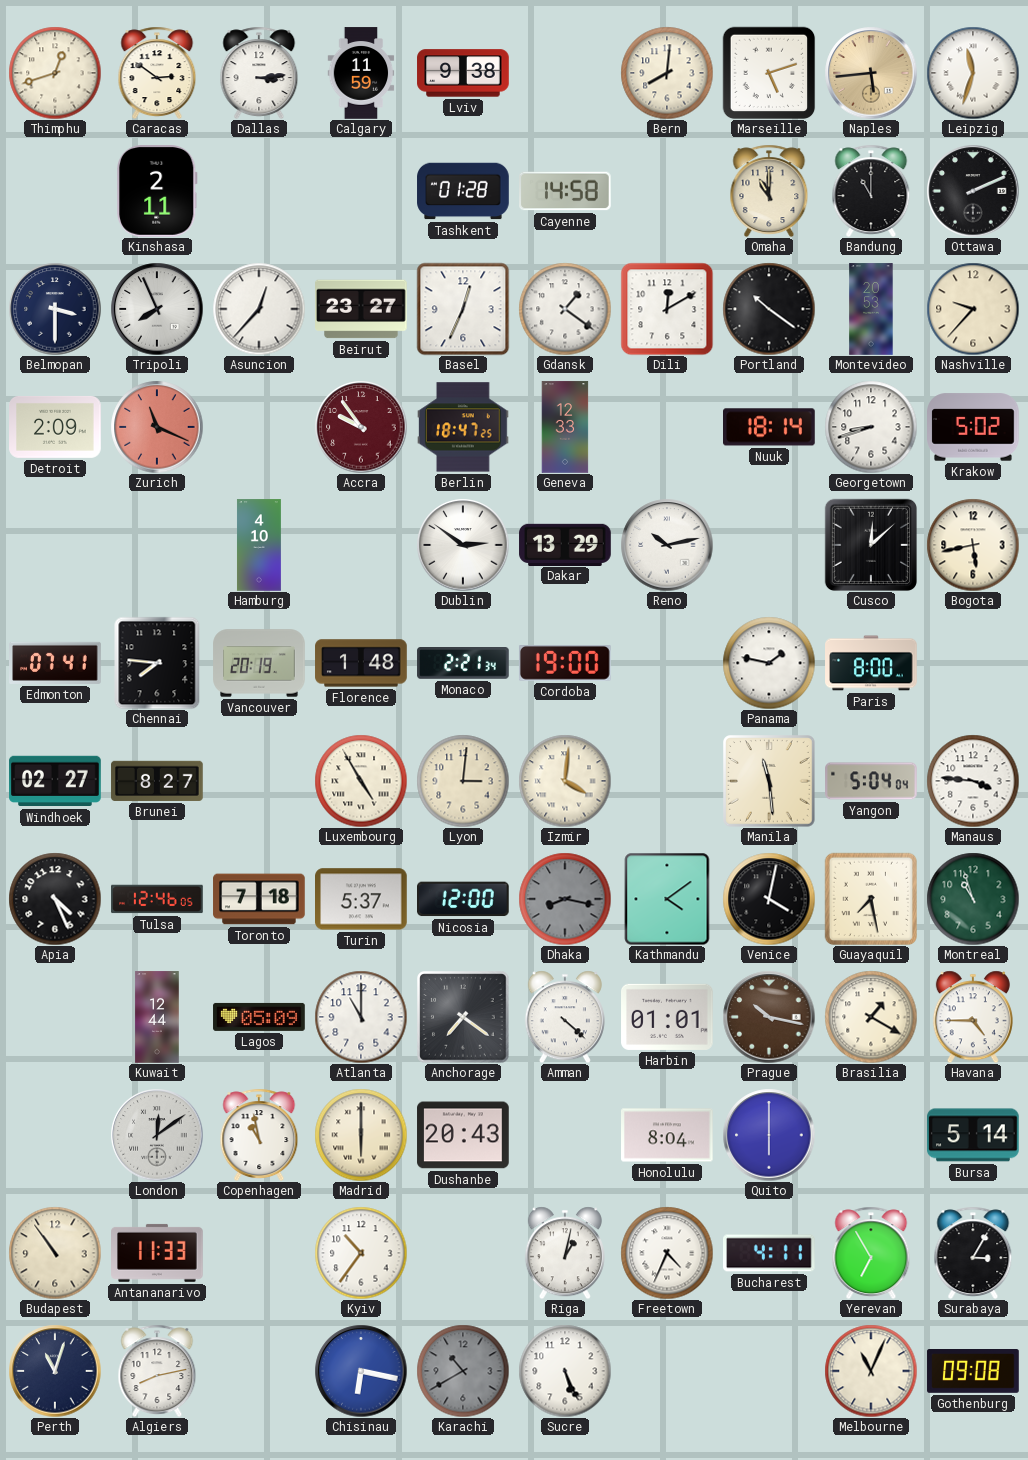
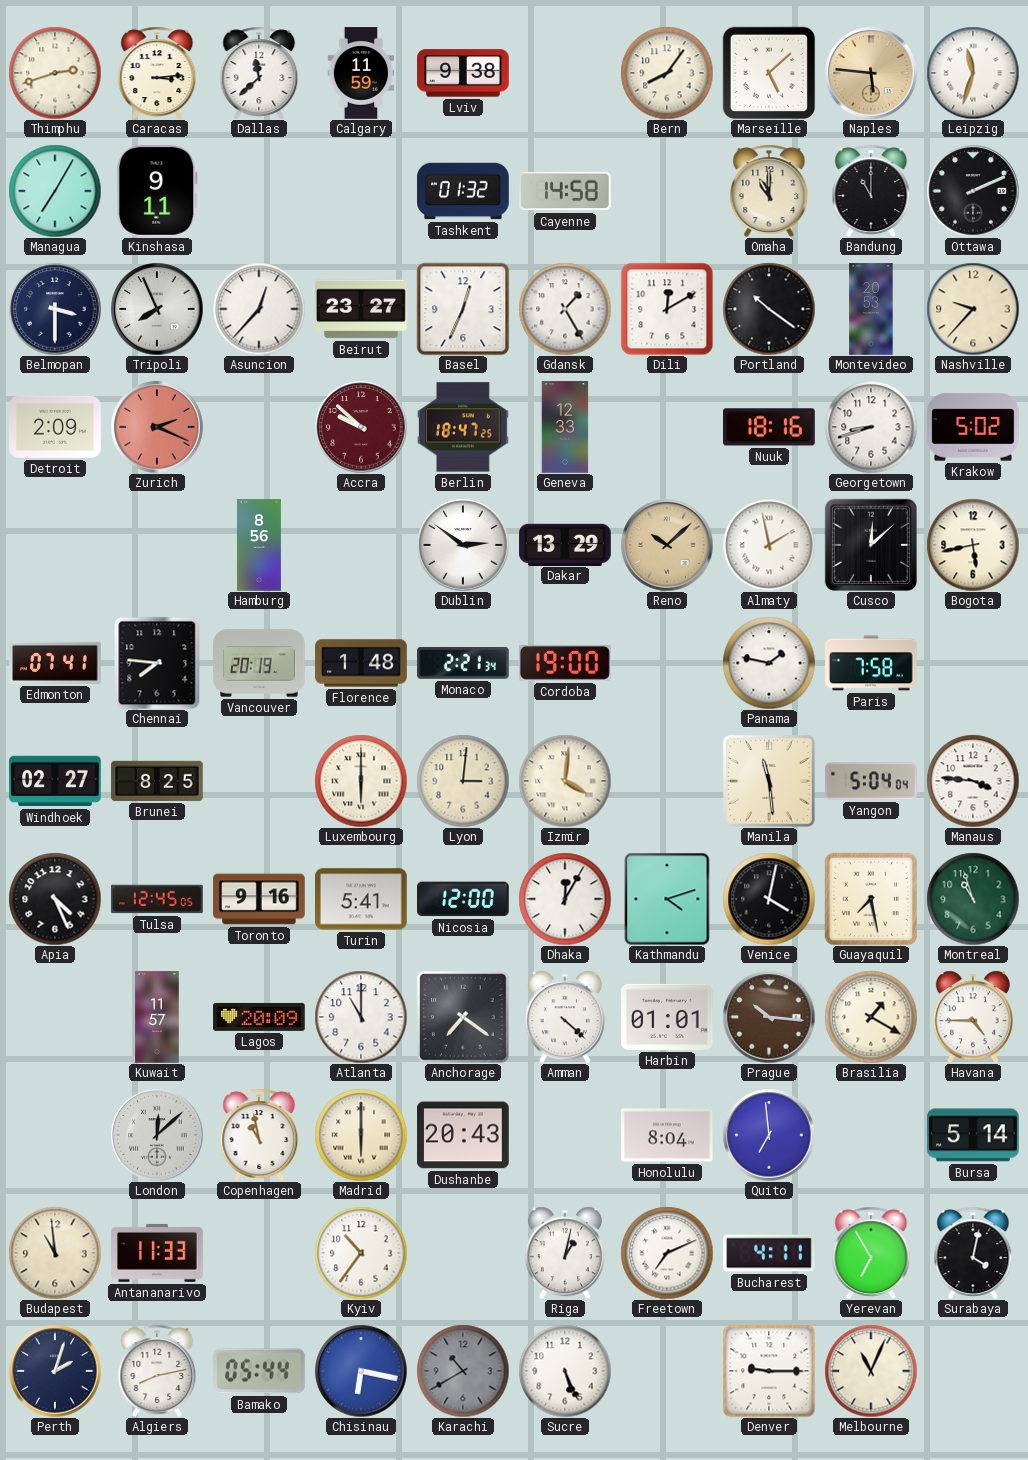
Thimphu: 12:42 -> 2:42
Caracas: 2:51 -> 3:14
Dallas: 3:14 -> 11:38
Bern: 8:01 -> 8:06
Marseille: 5:12 -> 5:08
Naples: 5:44 -> 5:46
Managua: none -> 7:05
Kinshasa: 2:11 -> 9:11
Tashkent: 01:28 -> 01:32
Gdansk: 1:21 -> 1:25
Zurich: 11:19 -> 2:19
Accra: 9:54 -> 9:52
Nuuk: 18:14 -> 18:16
Hamburg: 4:10 -> 8:56
Reno: 10:13 -> 10:08
Reno dial: white -> champagne
Almaty: none -> 1:58
Paris: 8:00 -> 7:58
Brunei: 8:27 -> 8:25
Luxembourg: 4:55 -> 6:00
Tulsa: 12:46 -> 12:45
Toronto: 7:18 -> 9:16
Turin: 5:37 -> 5:41
Dhaka: 8:17 -> 12:05
Dhaka dial: grey -> white
Kathmandu: 4:09 -> 4:12
Kuwait: 12:44 -> 11:57
Lagos: 05:09 -> 20:09
Prague: 10:17 -> 10:16
London: 12:09 -> 12:08
Quito: 6:00 -> 6:59
Budapest: 10:54 -> 10:59
Freetown: 4:34 -> 7:11
Surabaya: 3:05 -> 4:02
Perth: 11:03 -> 2:03
Bamako: none -> 05:44
Denver: none -> 9:15
Gothenburg: 09:08 -> none
